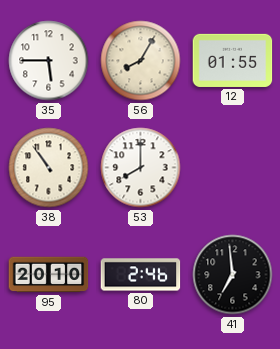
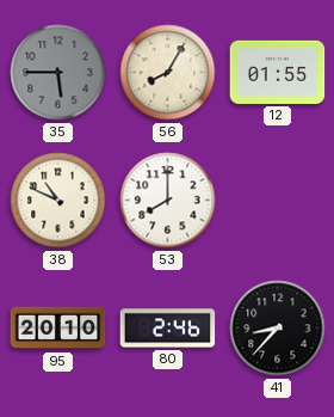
35 dial: white -> grey
38: 10:54 -> 10:49
41: 6:59 -> 8:37
